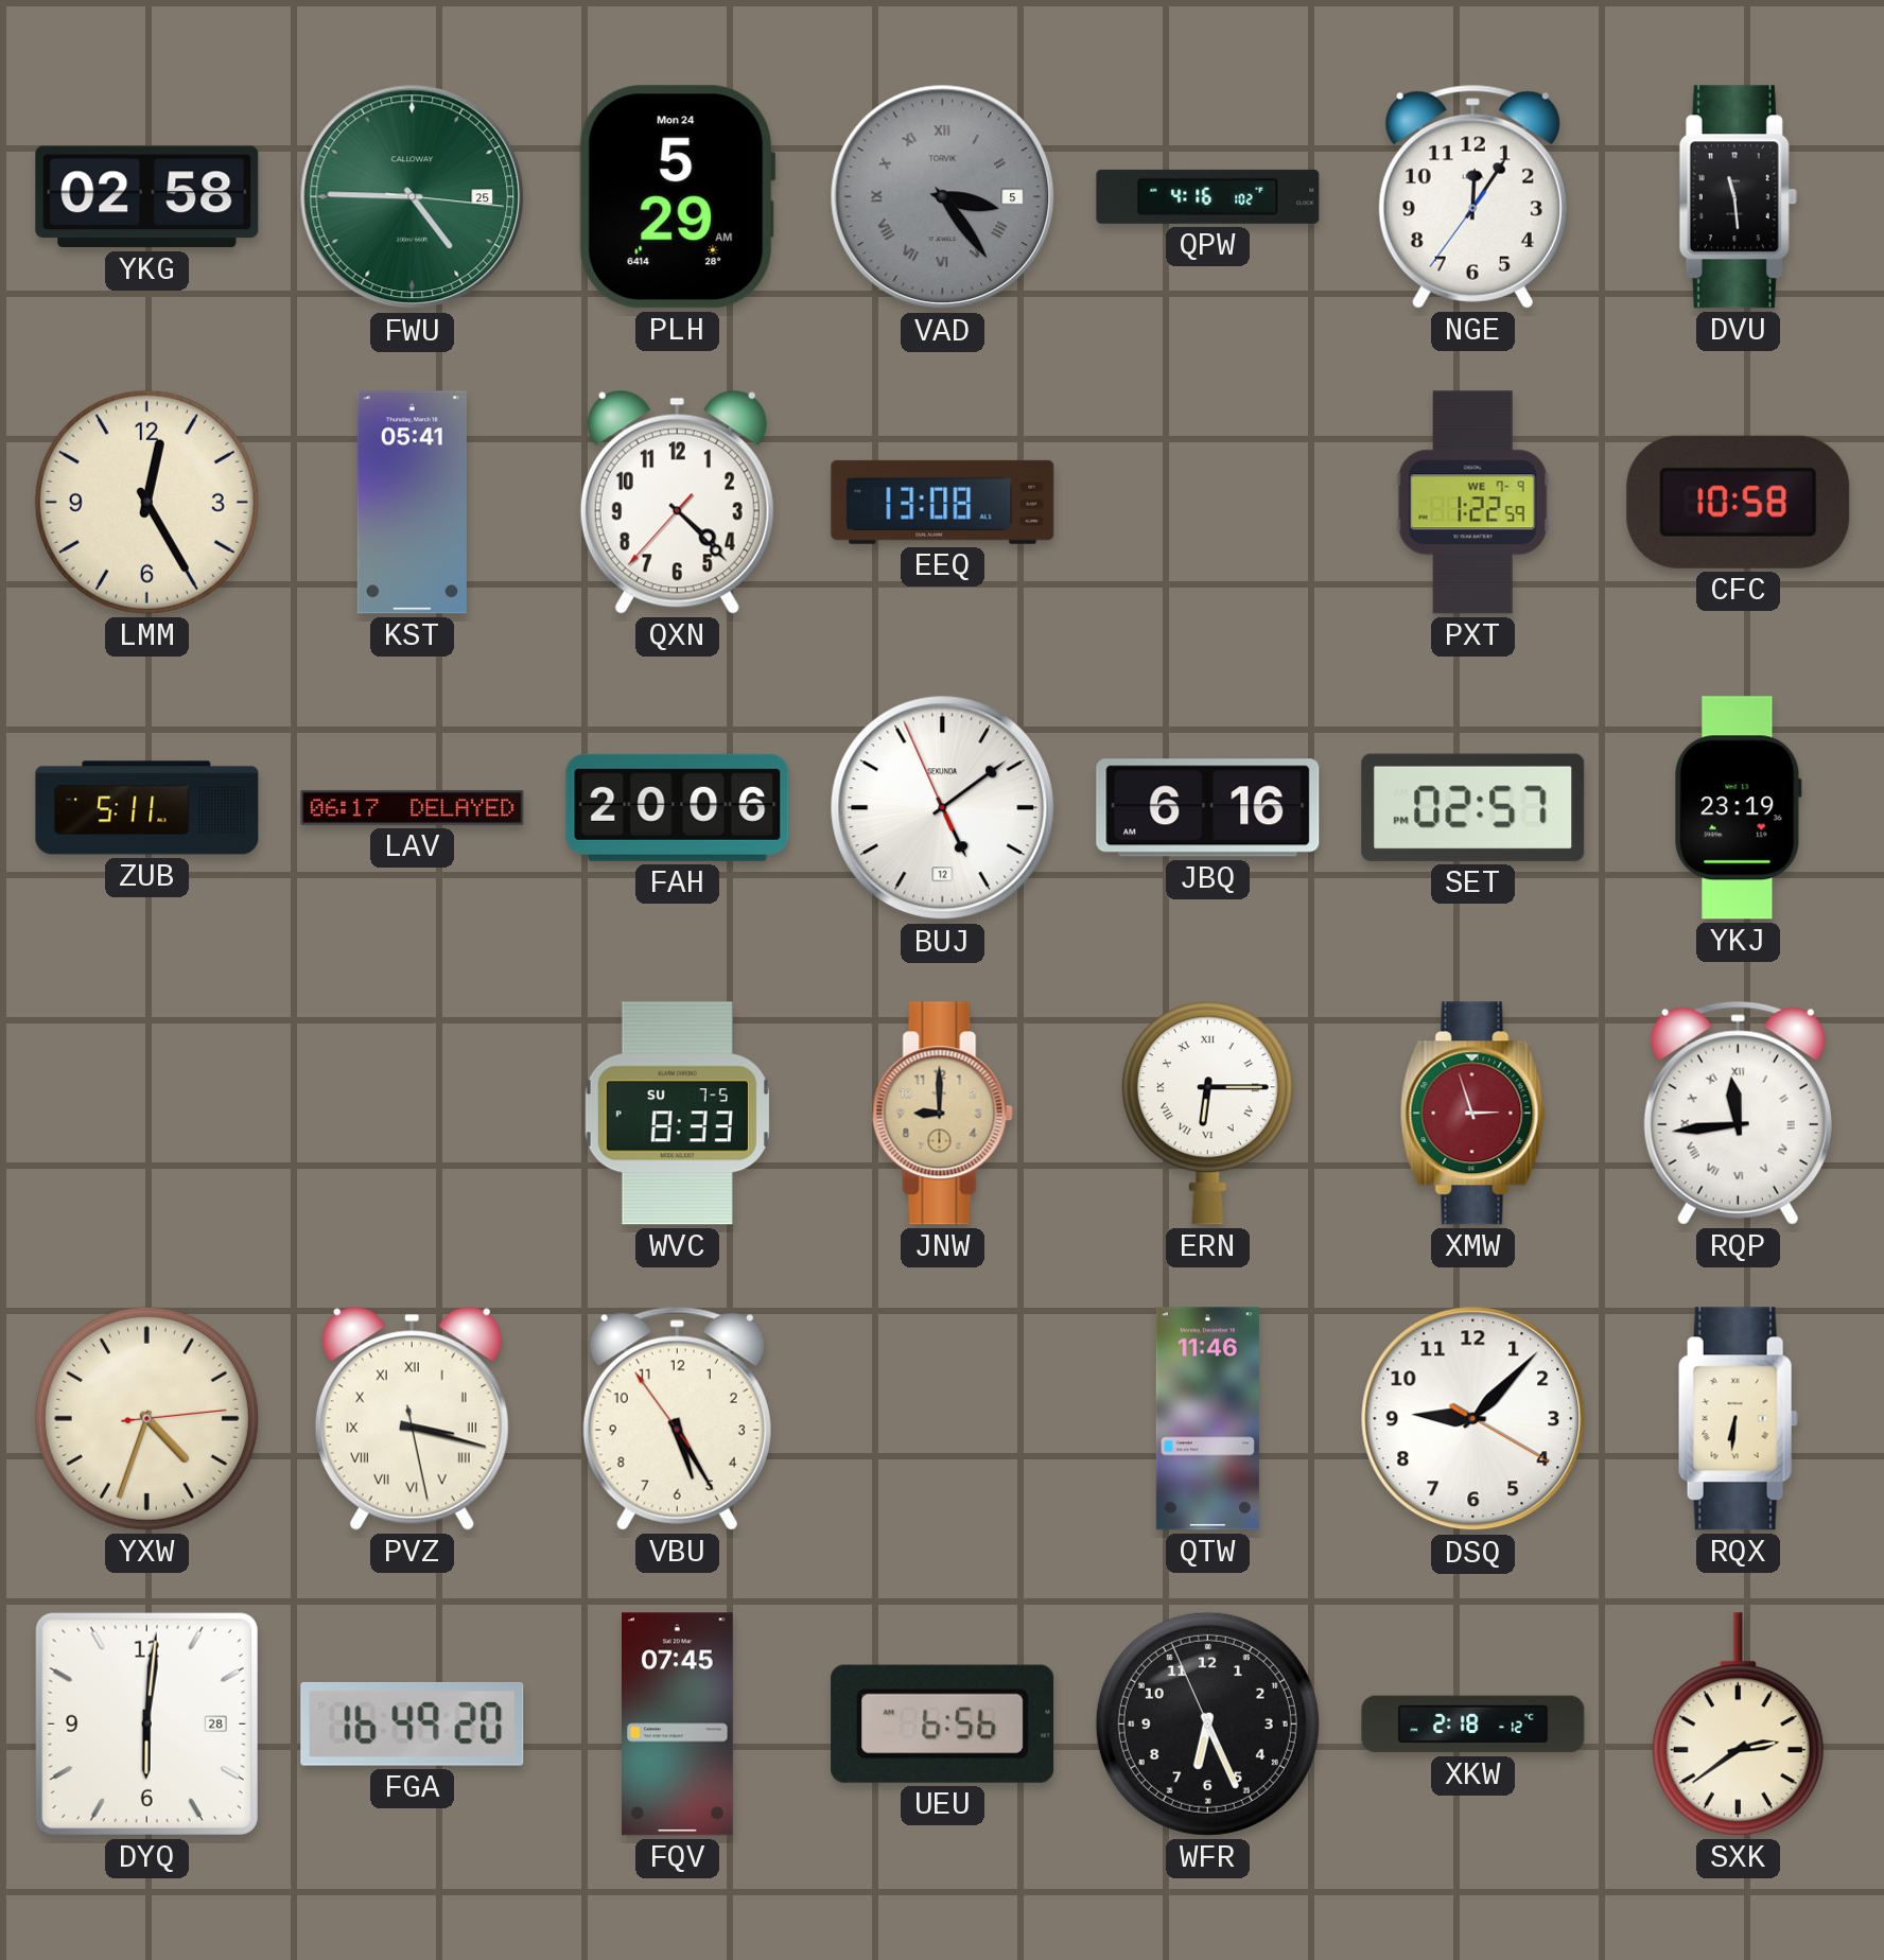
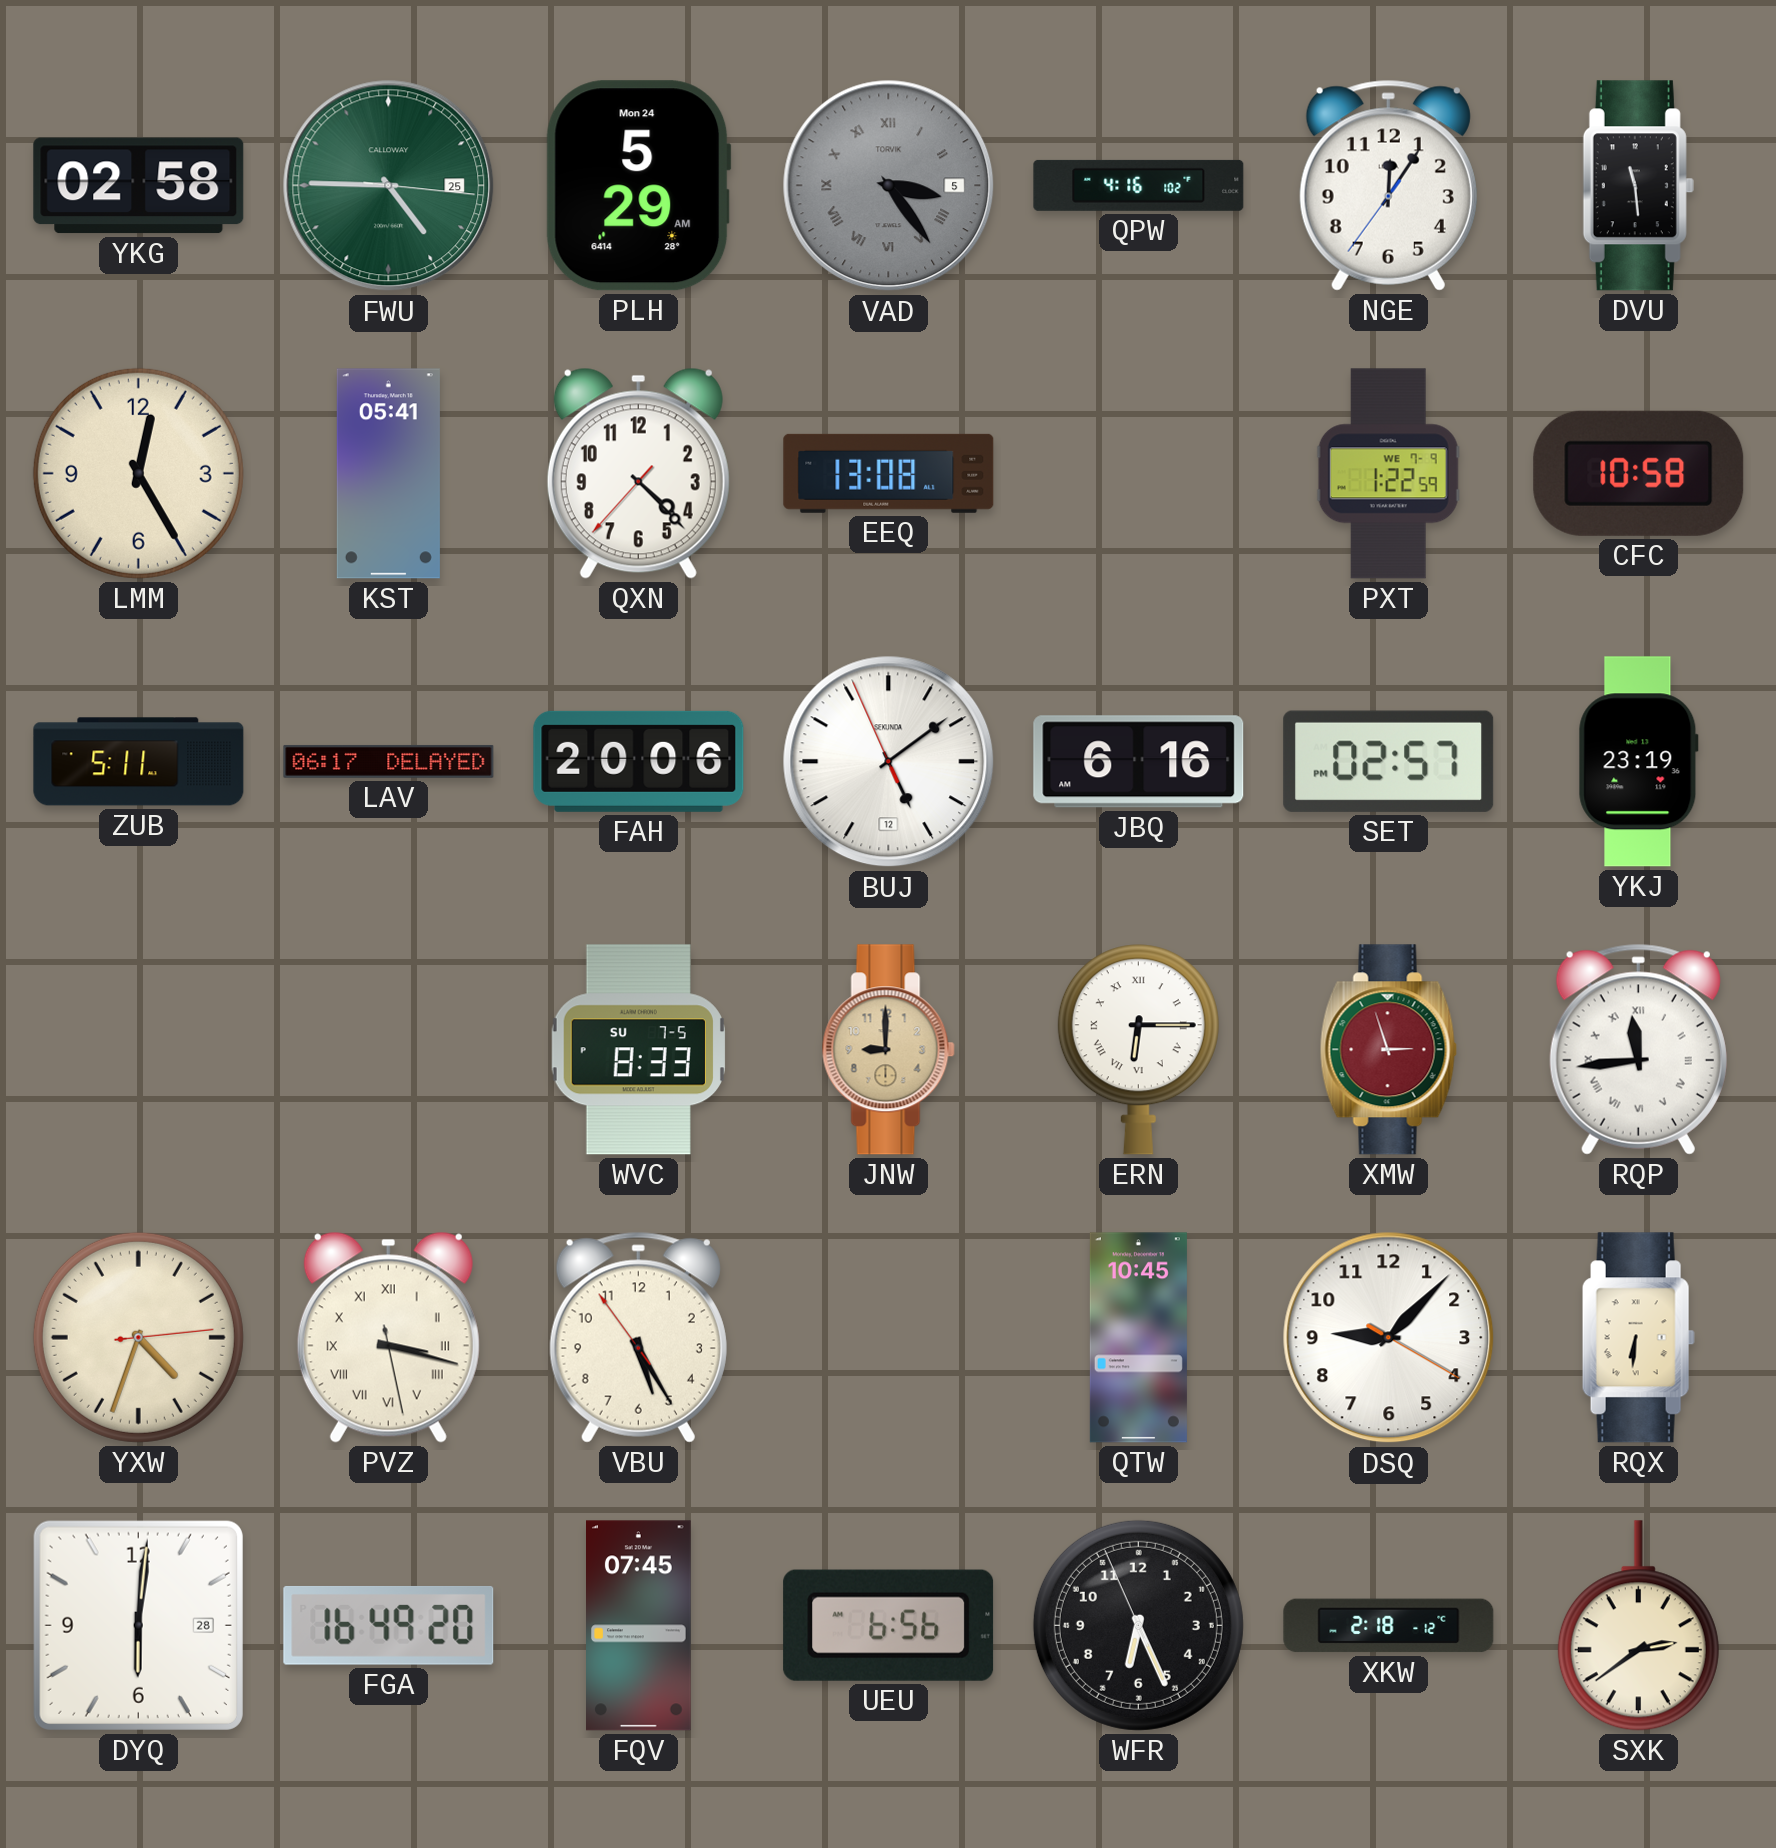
QTW: 11:46 -> 10:45
